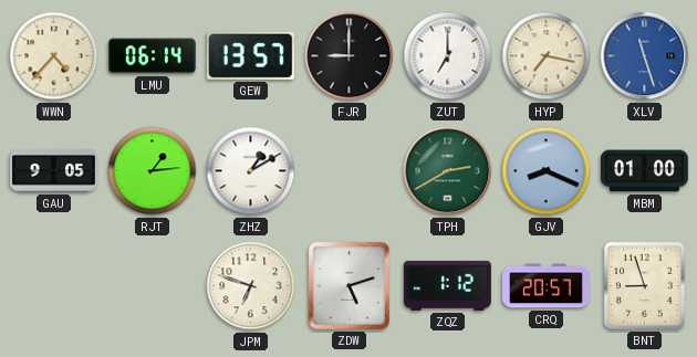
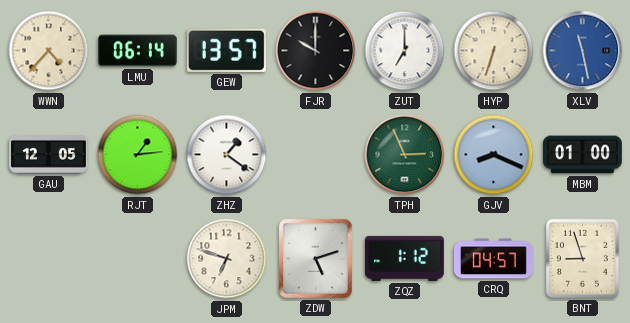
FJR: 9:00 -> 10:00
HYP: 7:17 -> 6:33
XLV: 11:27 -> 11:28
GAU: 9:05 -> 12:05
ZHZ: 1:10 -> 1:21
TPH: 2:40 -> 2:56
CRQ: 20:57 -> 04:57
